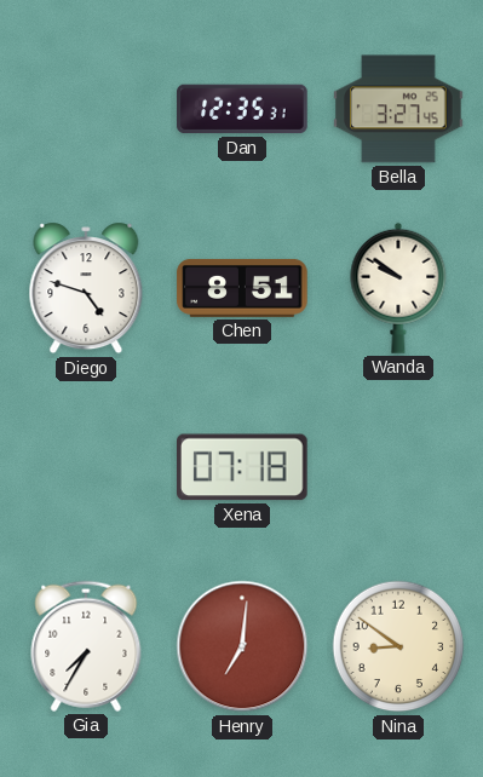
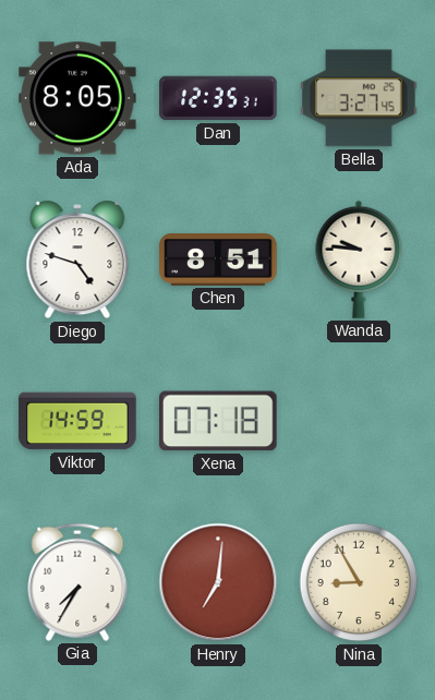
Ada: none -> 8:05
Wanda: 9:51 -> 9:46
Viktor: none -> 14:59
Nina: 8:51 -> 8:55
